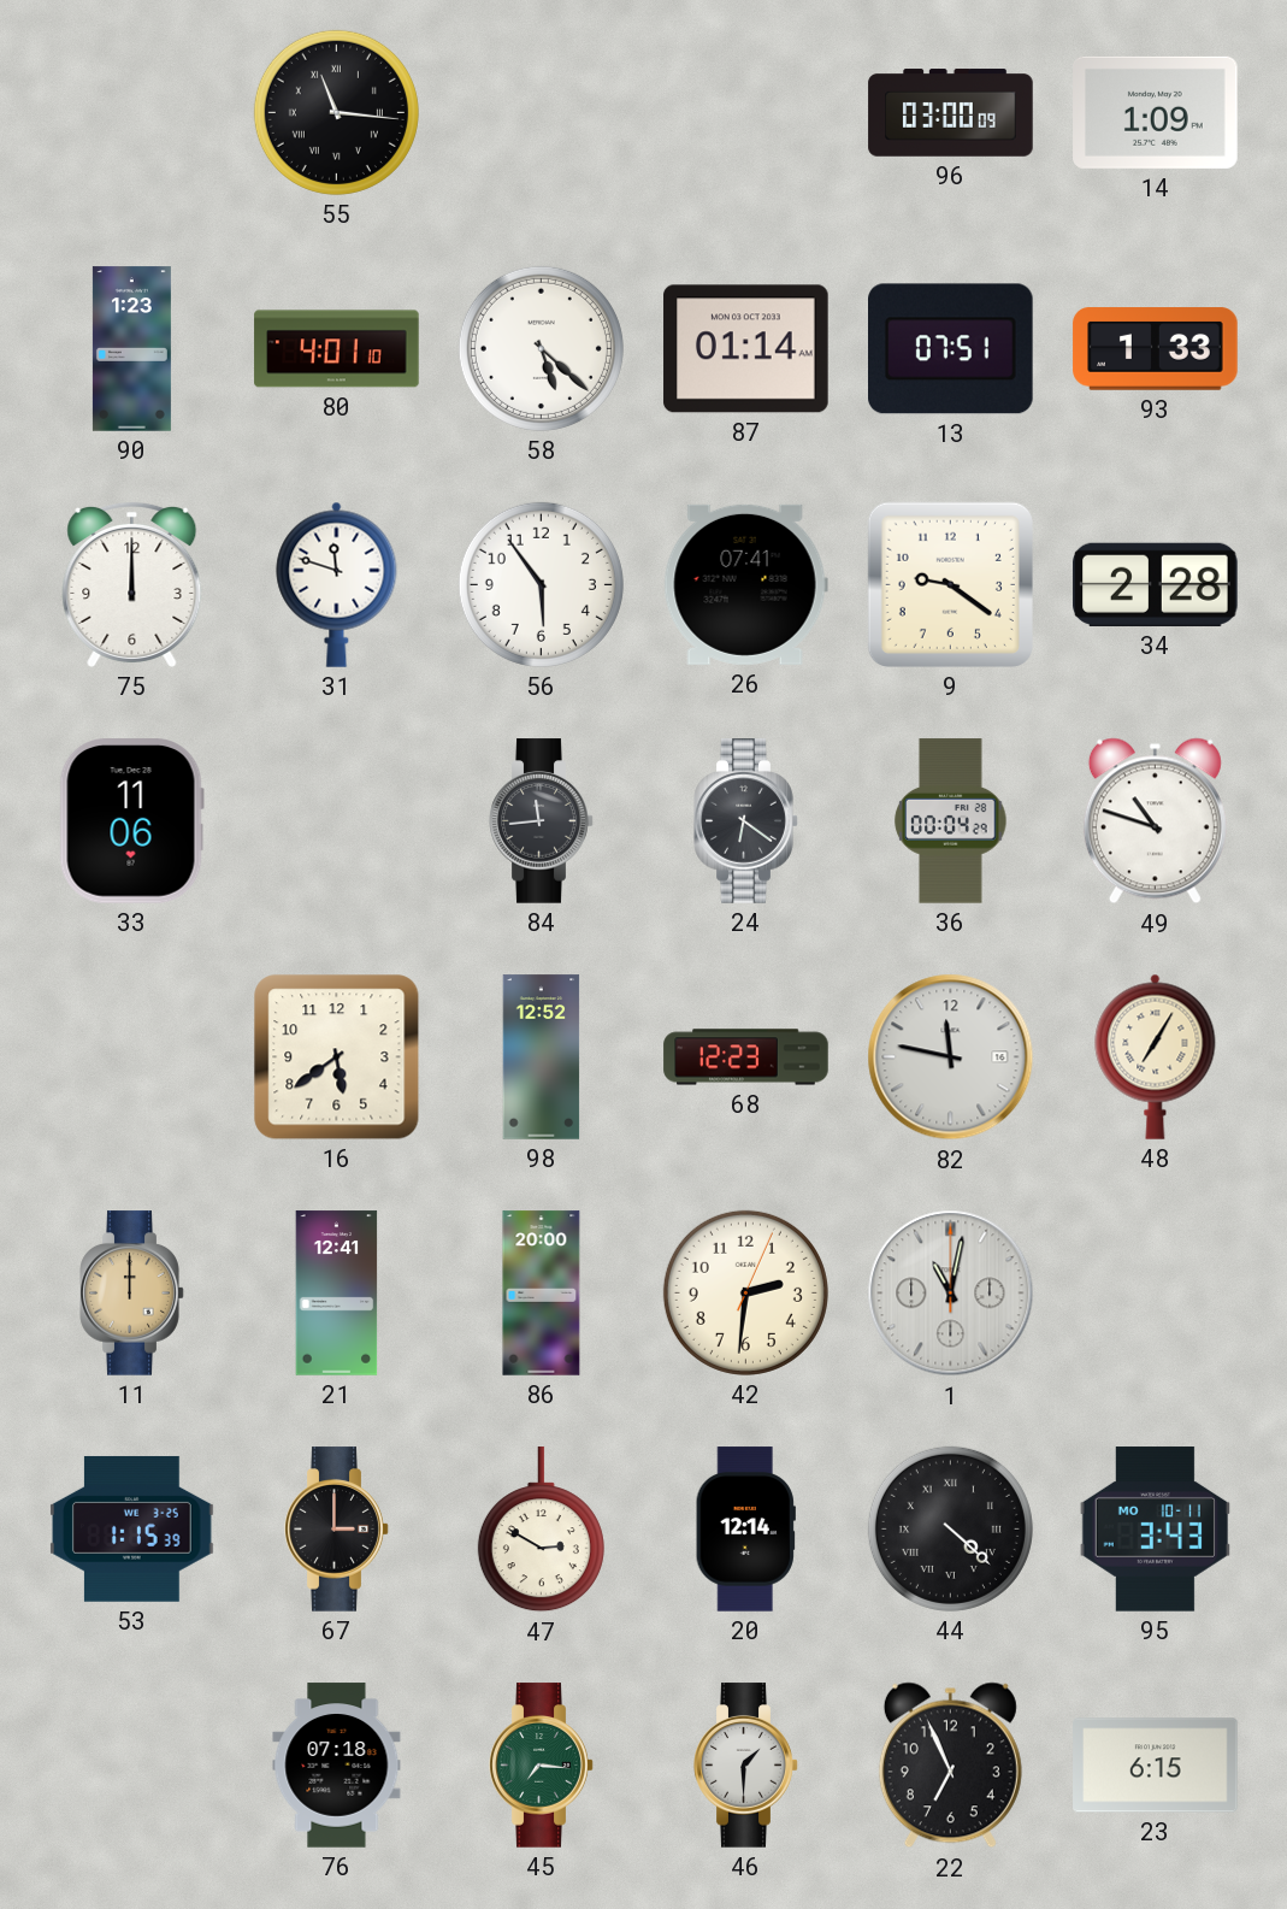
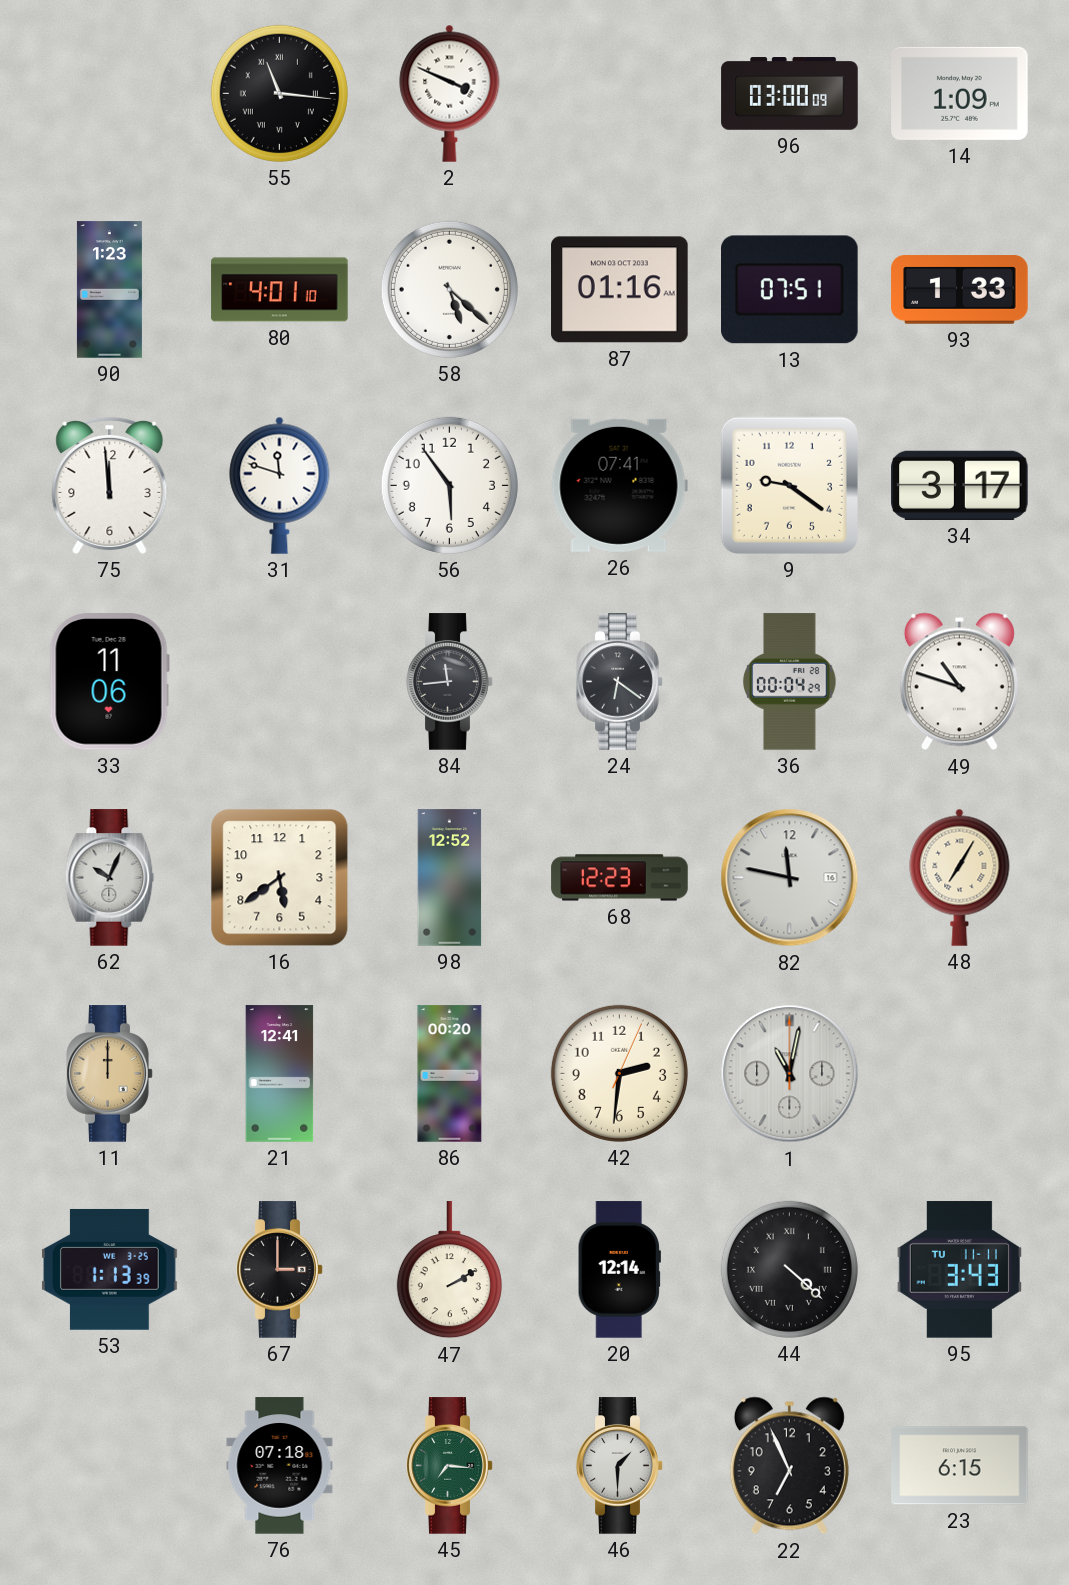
2: none -> 3:49
87: 01:14 -> 01:16
75: 12:00 -> 11:59
34: 2:28 -> 3:17
62: none -> 10:04
86: 20:00 -> 00:20
53: 1:15 -> 1:13
47: 2:50 -> 2:10
95 date: MO 10-11 -> TU 11-11
